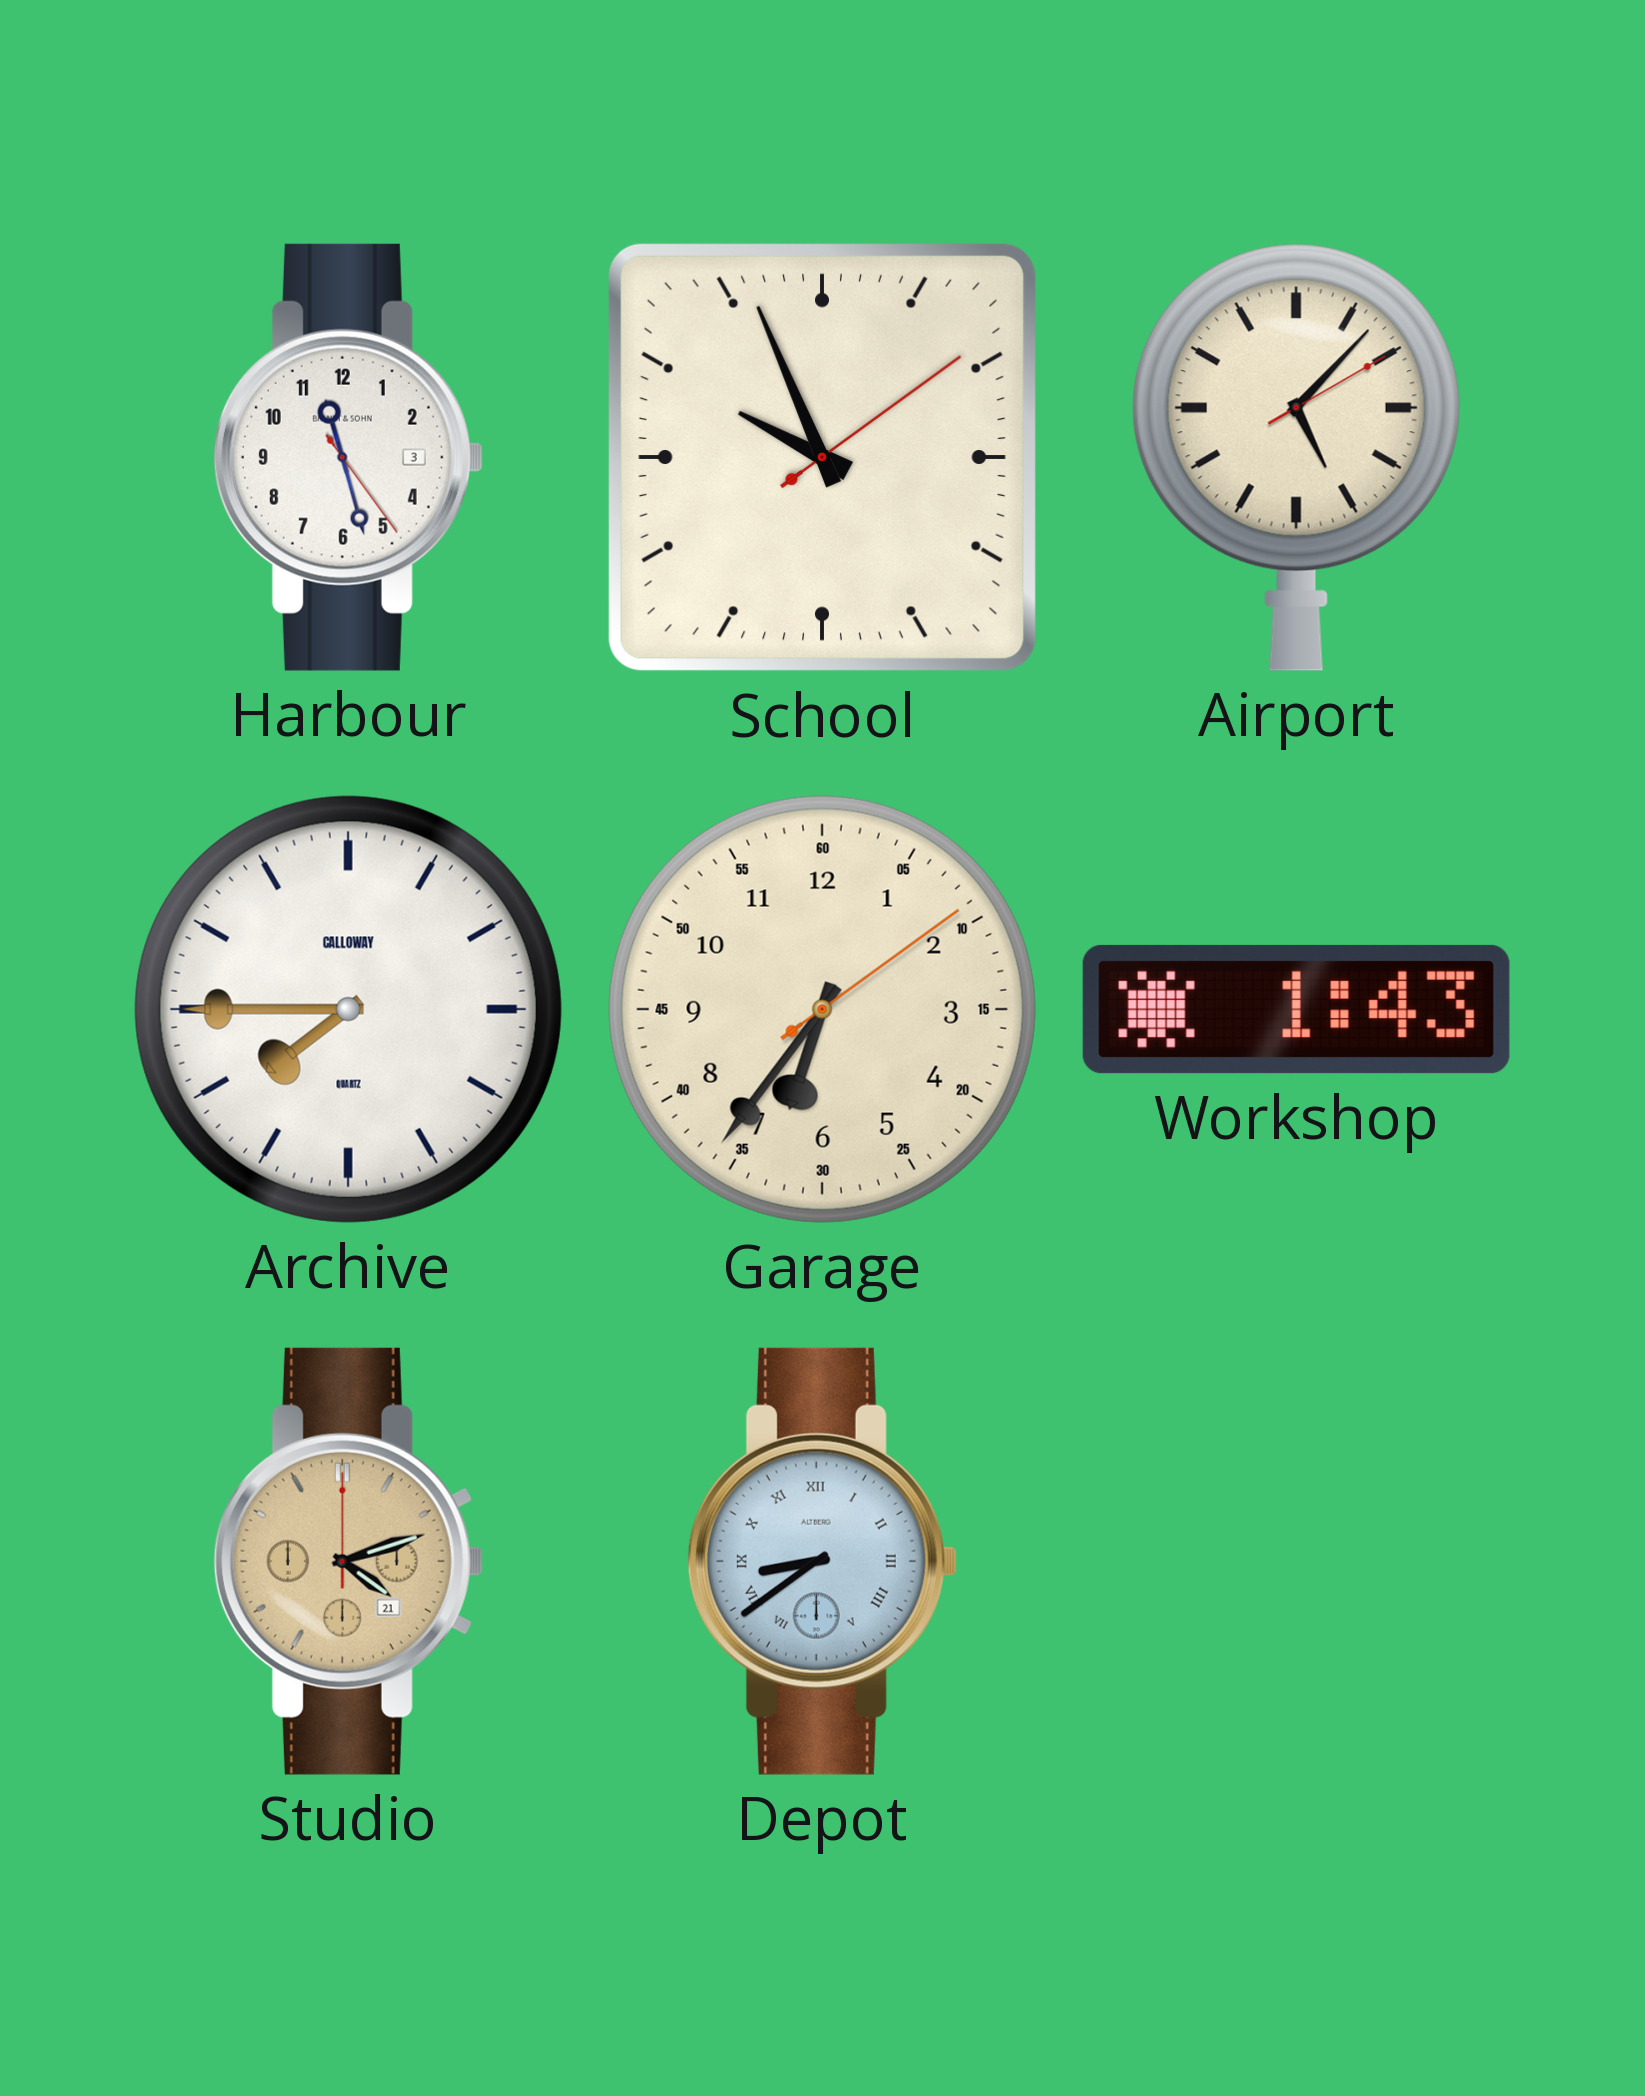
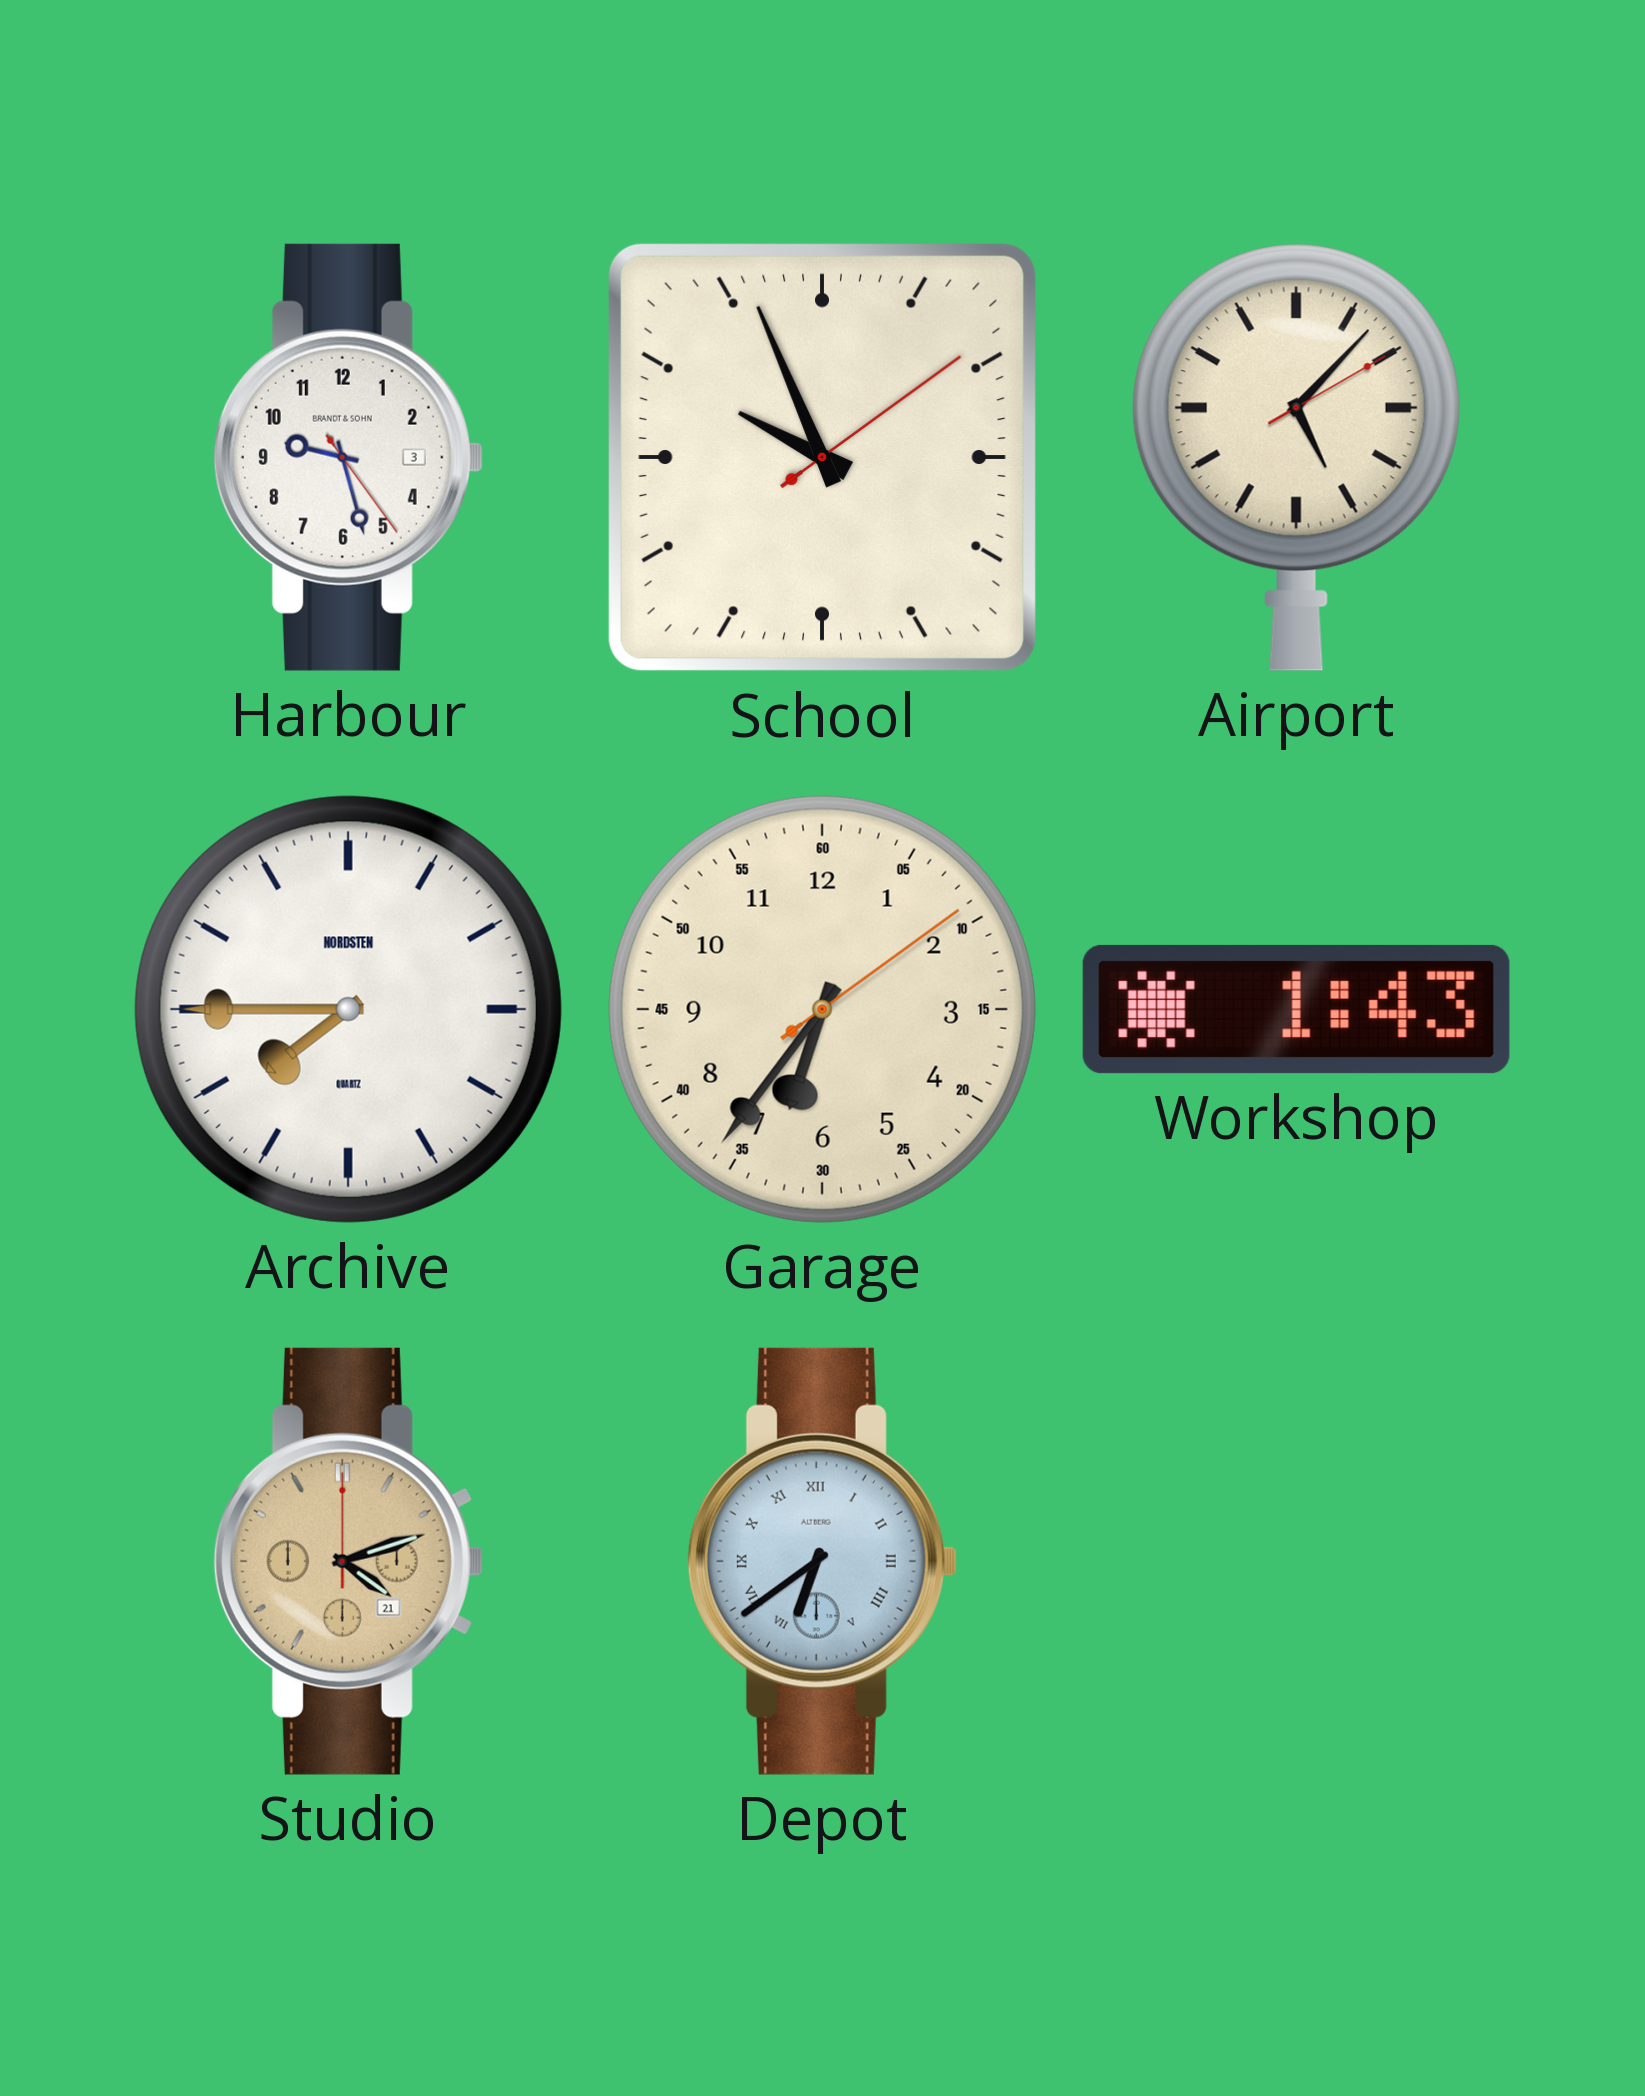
Harbour: 11:27 -> 9:27
Archive brand: CALLOWAY -> NORDSTEN
Depot: 8:39 -> 6:39
